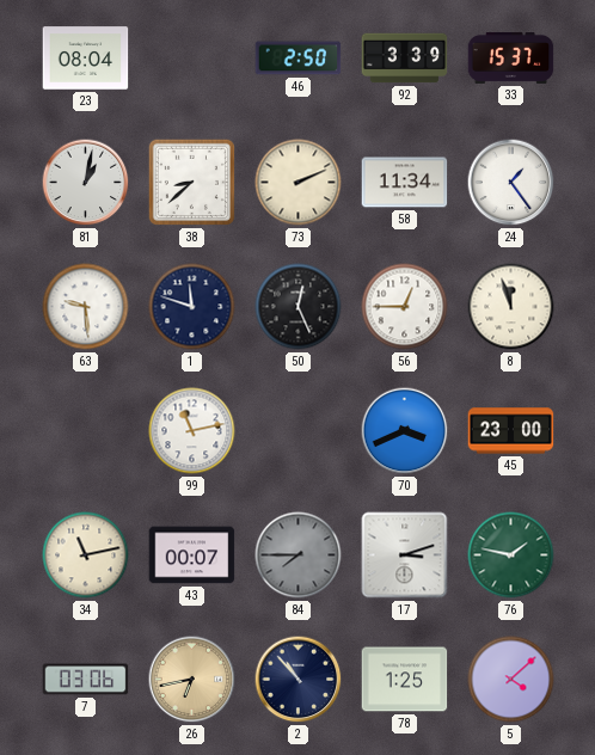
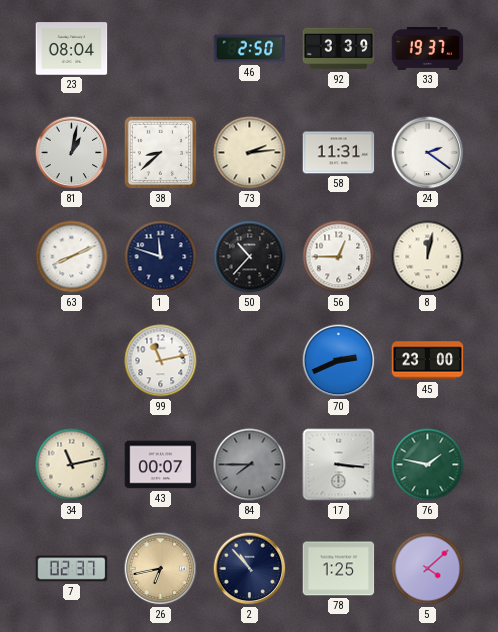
33: 15:37 -> 19:37
73: 2:11 -> 2:14
58: 11:34 -> 11:31
24: 1:24 -> 2:21
63: 9:29 -> 8:11
50: 12:26 -> 10:37
8: 11:57 -> 12:02
70: 3:41 -> 2:41
17: 3:12 -> 3:16
7: 03:06 -> 02:37
